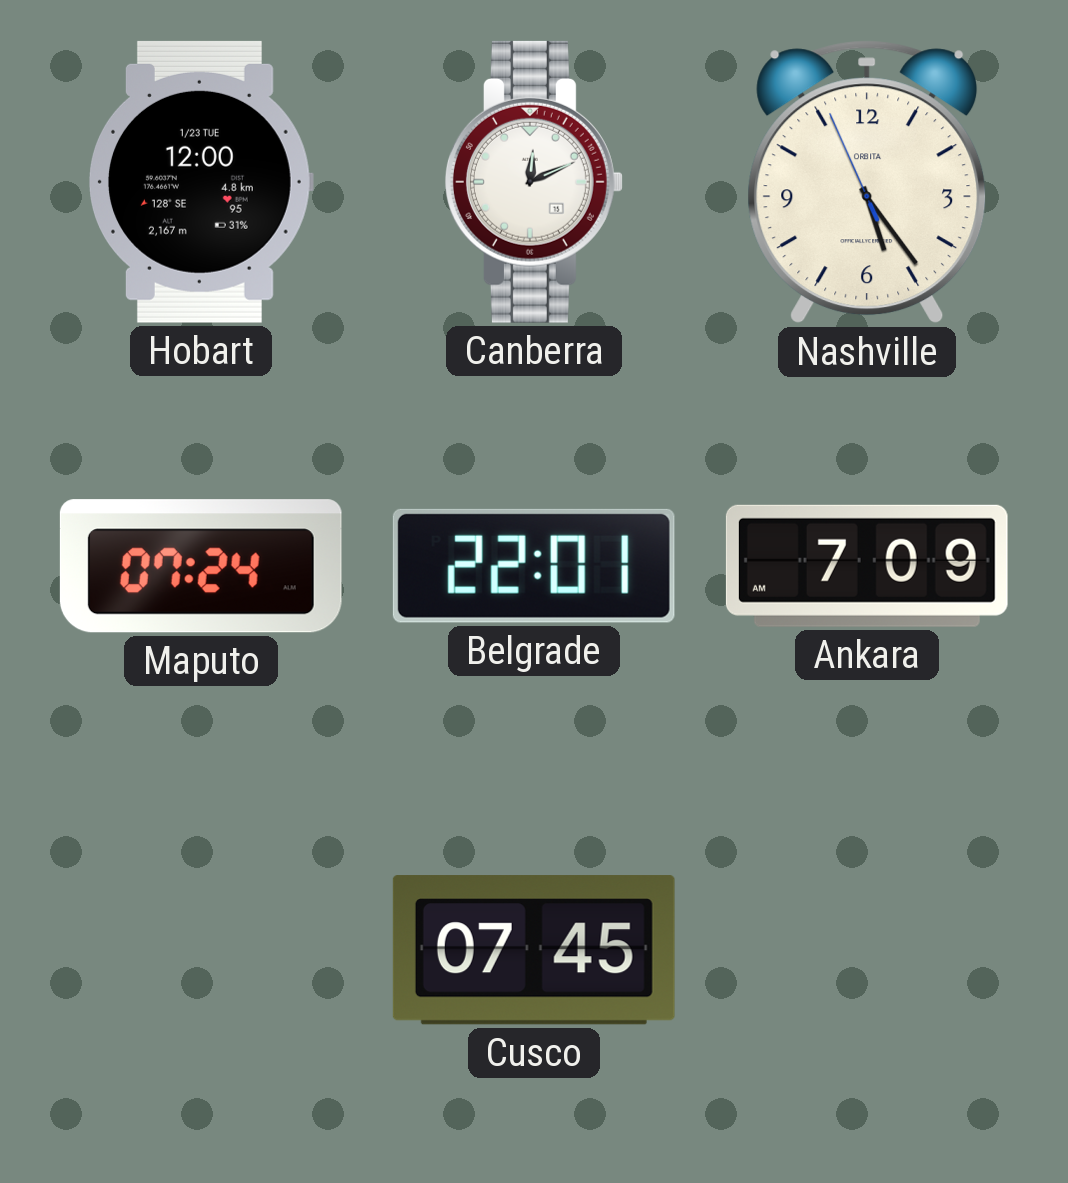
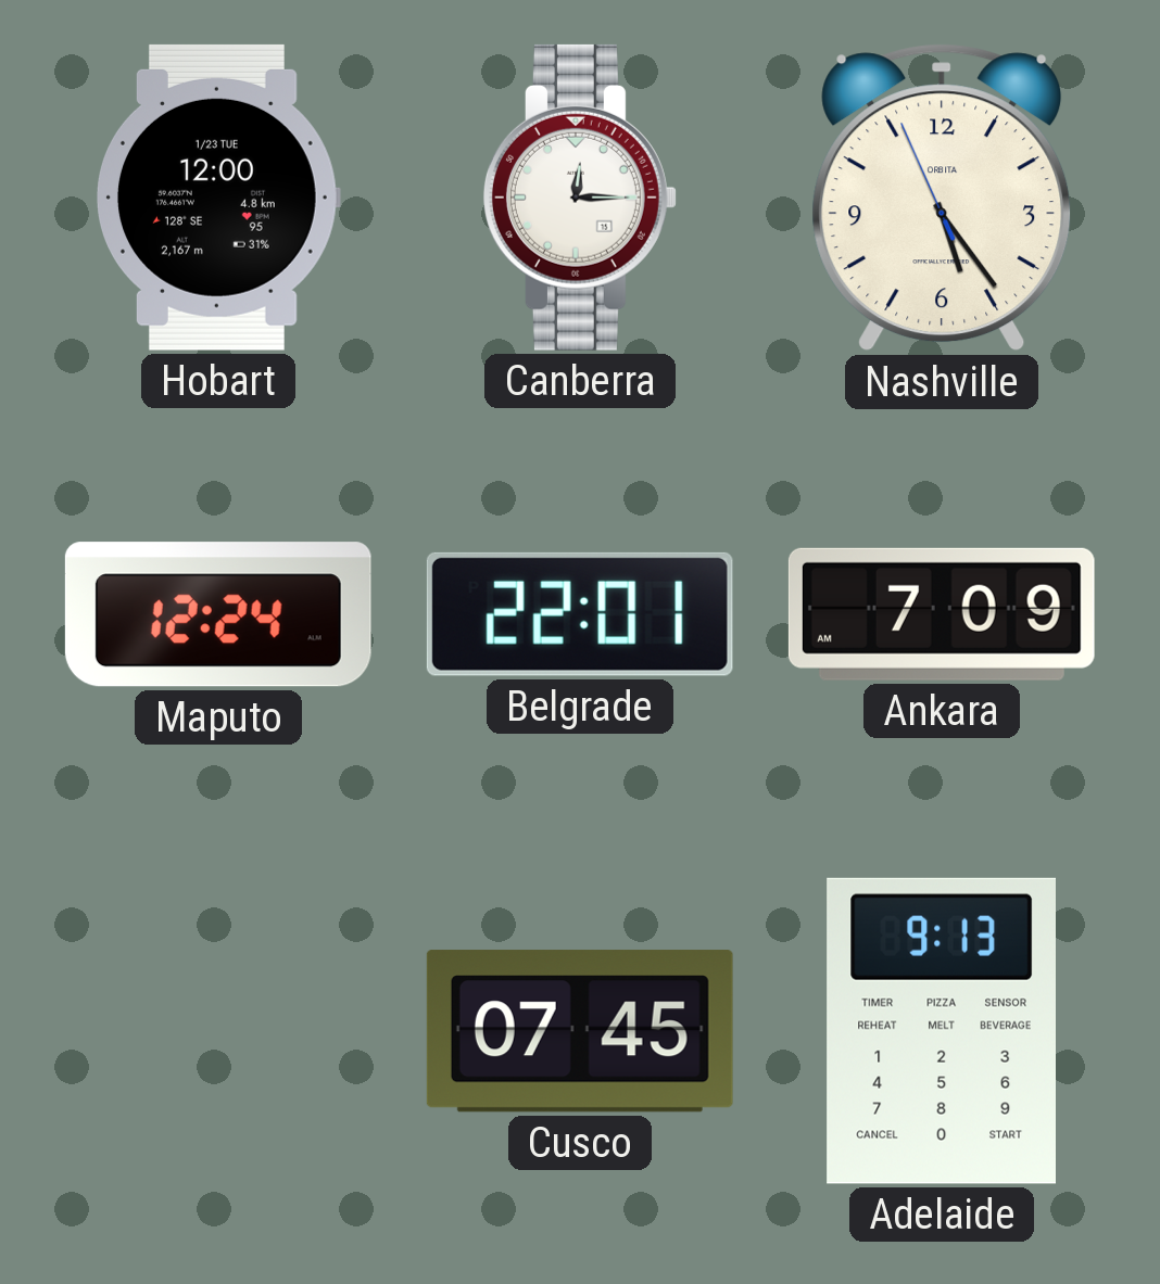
Canberra: 12:11 -> 12:15
Maputo: 07:24 -> 12:24
Adelaide: none -> 9:13
